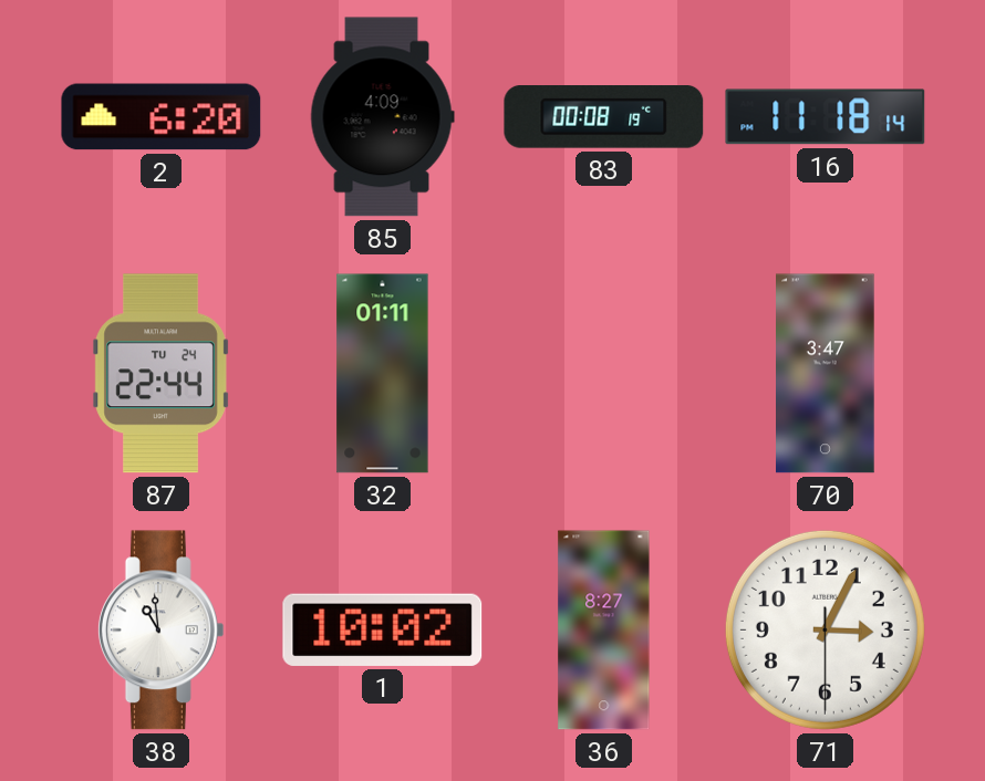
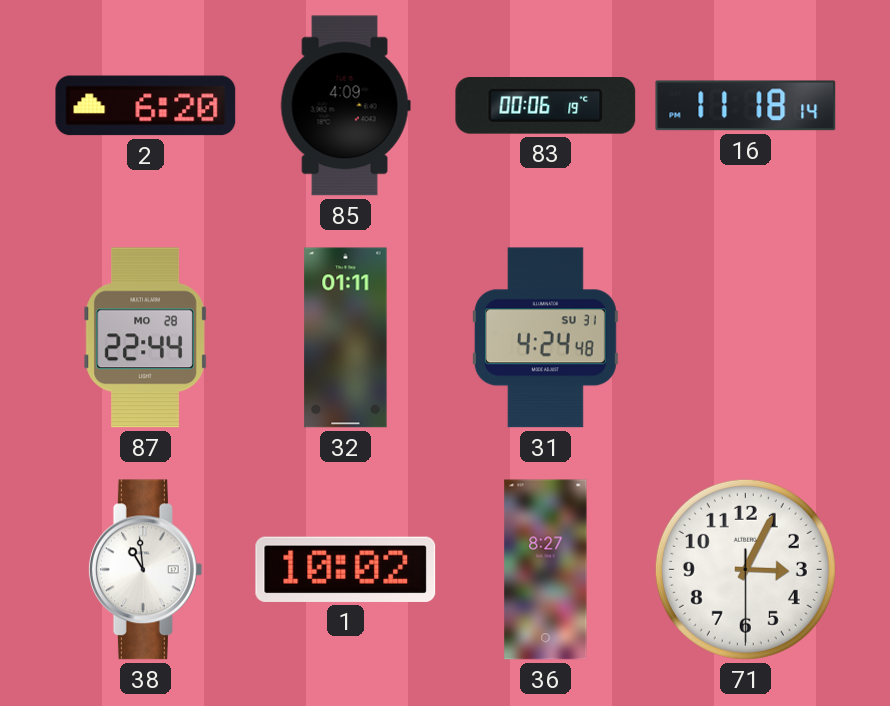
83: 00:08 -> 00:06
87 date: TU 24 -> MO 28
31: none -> 4:24
70: 3:47 -> none
